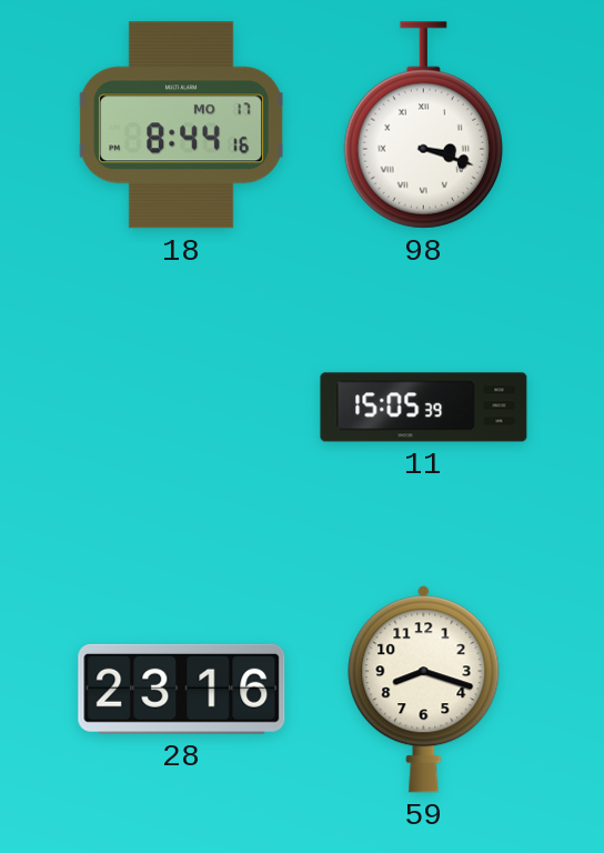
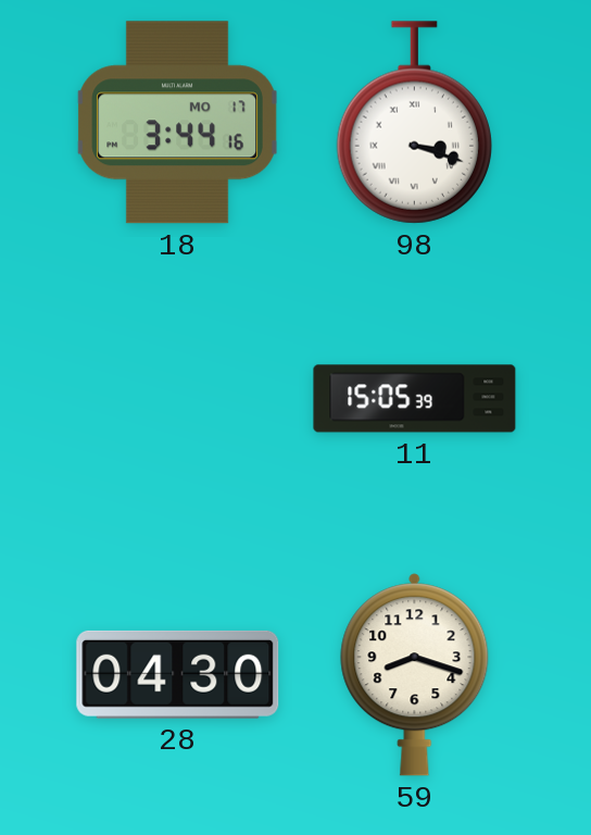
18: 8:44 -> 3:44
28: 23:16 -> 04:30
